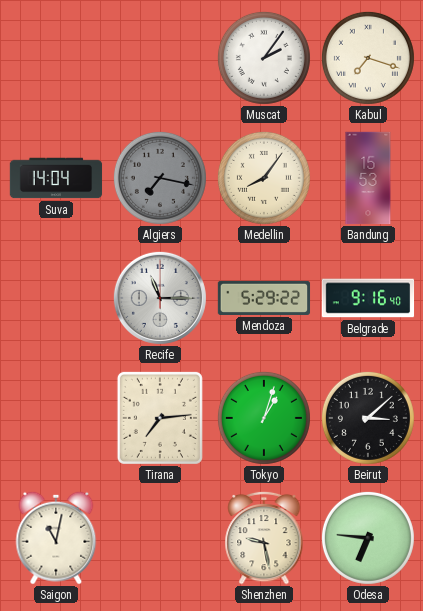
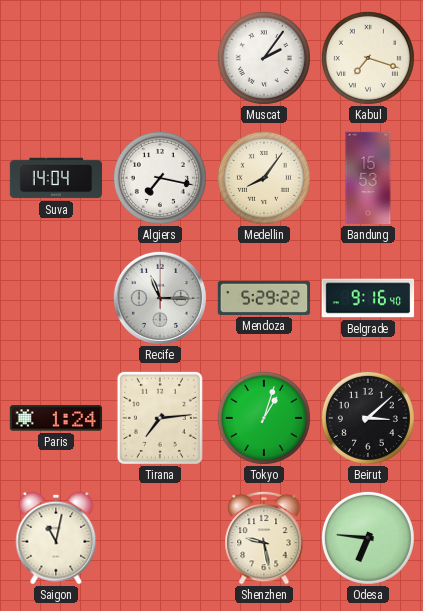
Algiers dial: grey -> white
Paris: none -> 1:24
